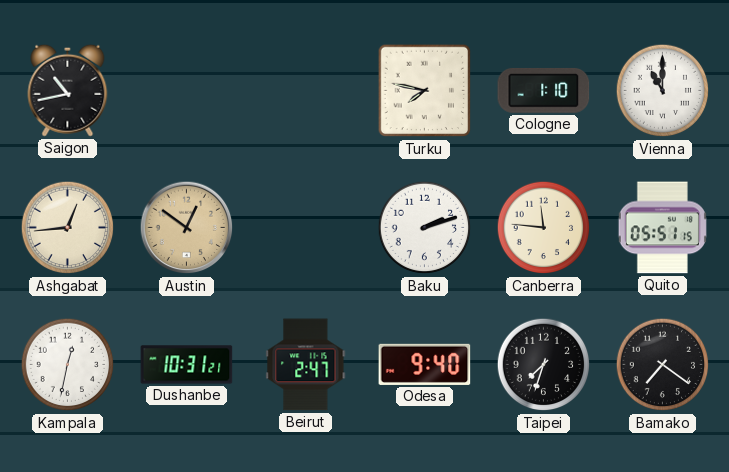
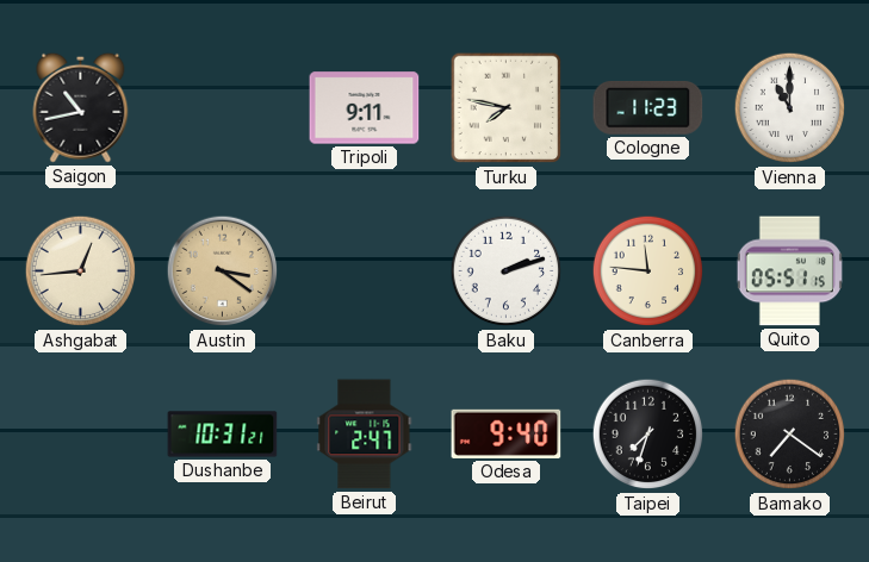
Tripoli: none -> 9:11
Cologne: 1:10 -> 11:23
Austin: 12:51 -> 3:21
Kampala: 12:32 -> none
